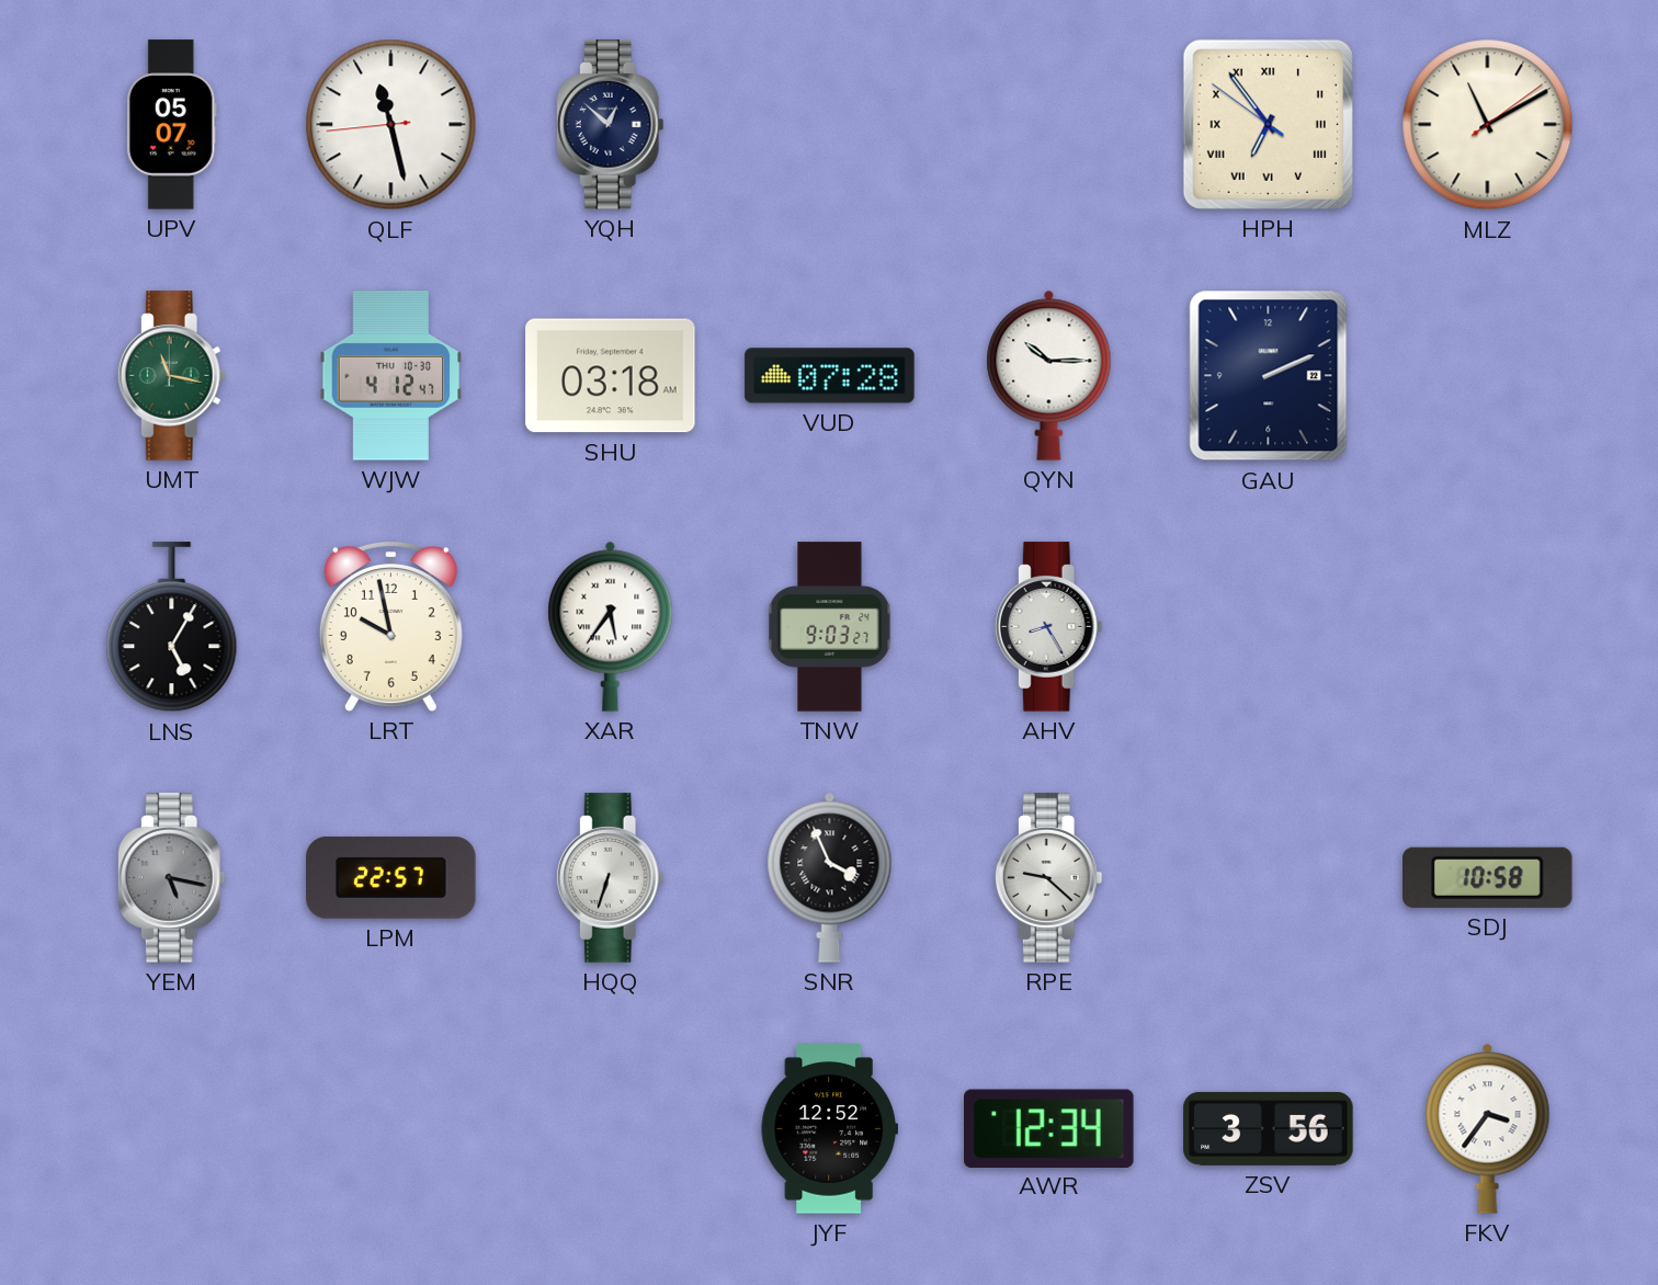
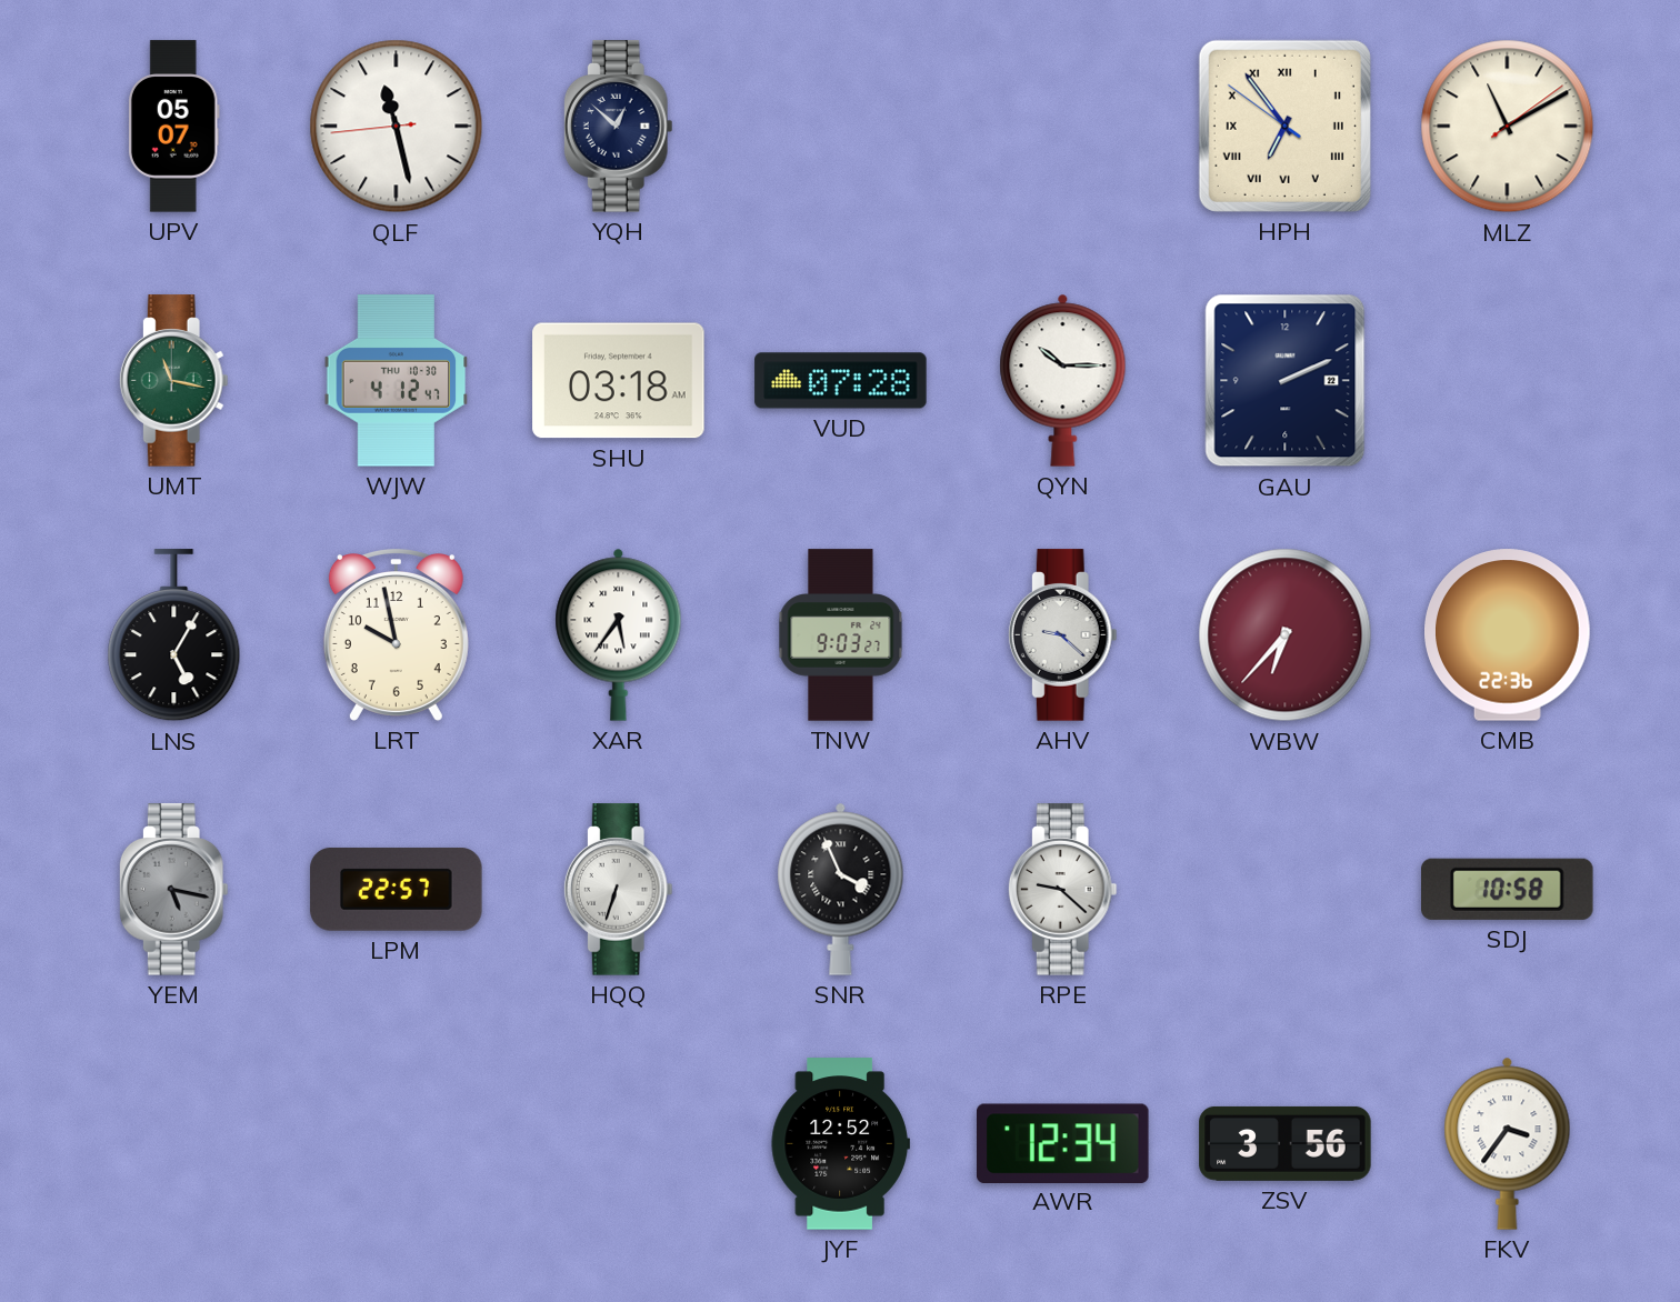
AHV: 8:25 -> 9:22
WBW: none -> 6:37
CMB: none -> 22:36
